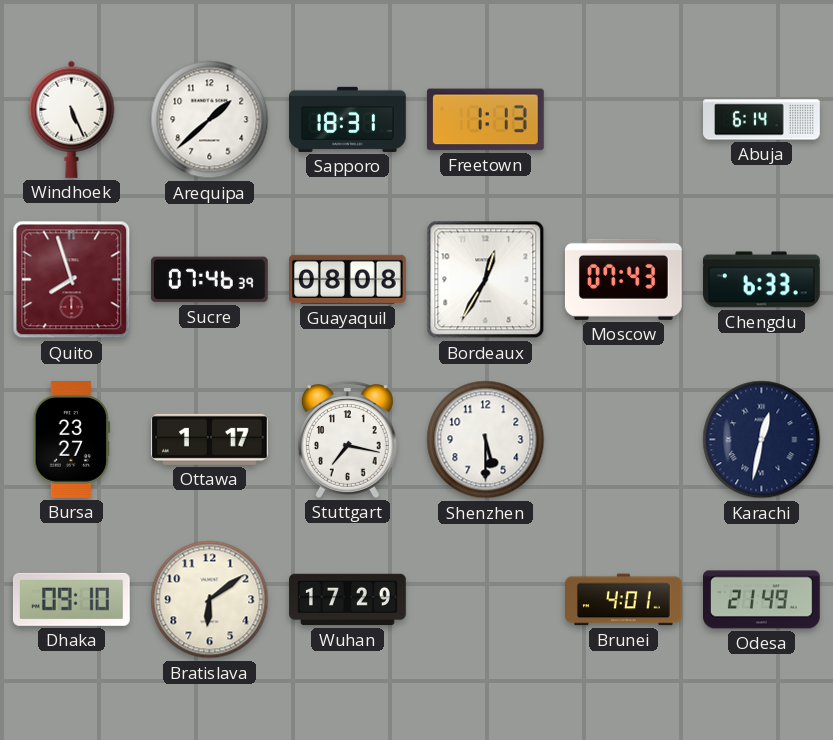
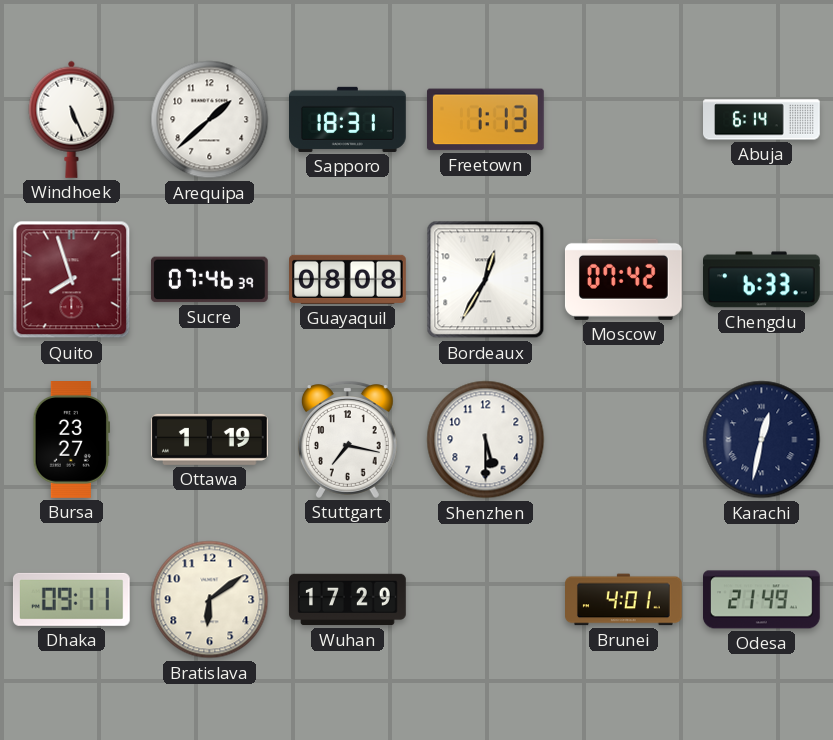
Moscow: 07:43 -> 07:42
Ottawa: 1:17 -> 1:19
Dhaka: 09:10 -> 09:11
